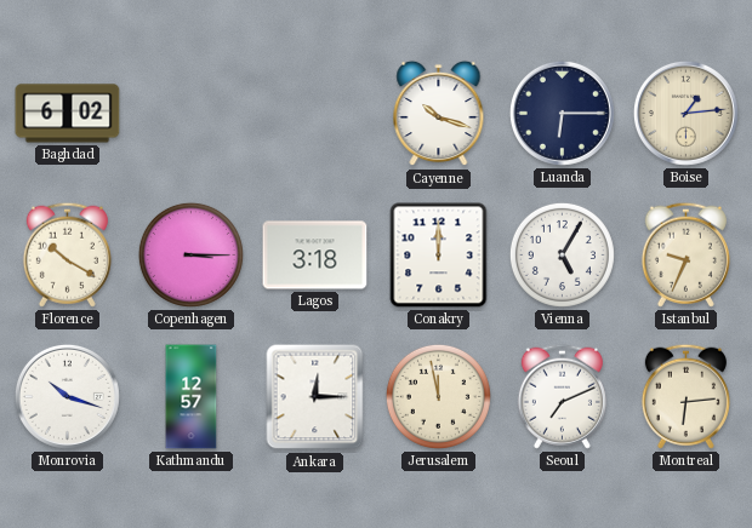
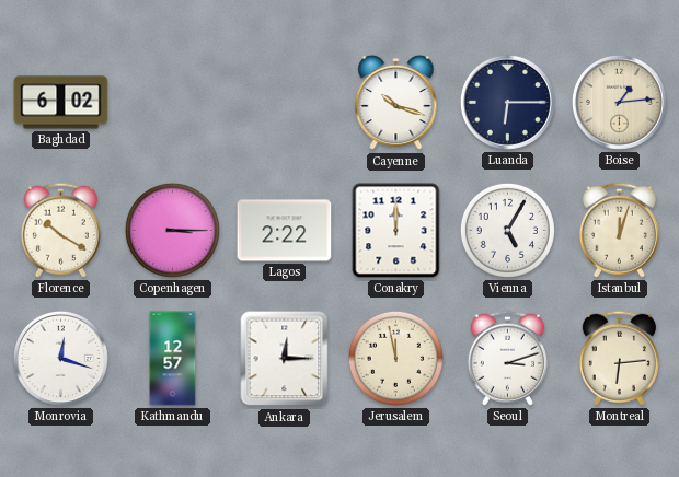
Lagos: 3:18 -> 2:22
Istanbul: 9:34 -> 12:03
Monrovia: 10:18 -> 12:18
Seoul: 7:11 -> 3:12
